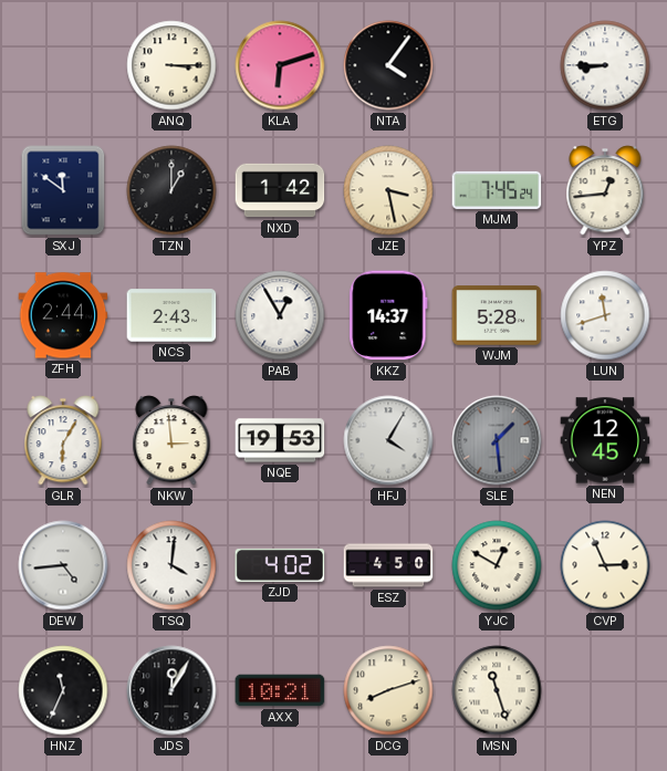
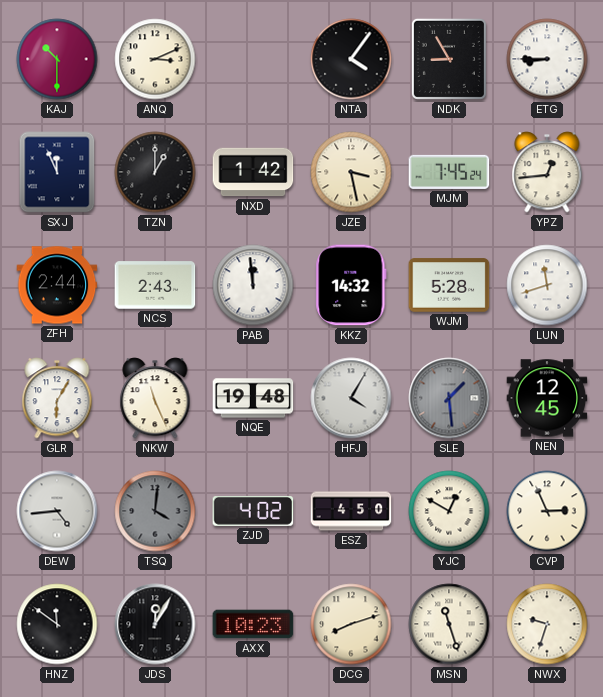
KAJ: none -> 10:30
ANQ: 3:15 -> 3:11
KLA: 6:12 -> none
NDK: none -> 8:55
SXJ: 11:51 -> 11:56
PAB: 12:55 -> 11:59
KKZ: 14:37 -> 14:32
NKW: 2:59 -> 11:26
NQE: 19:53 -> 19:48
TSQ dial: white -> grey
HNZ: 11:34 -> 11:51
AXX: 10:21 -> 10:23
NWX: none -> 9:33
